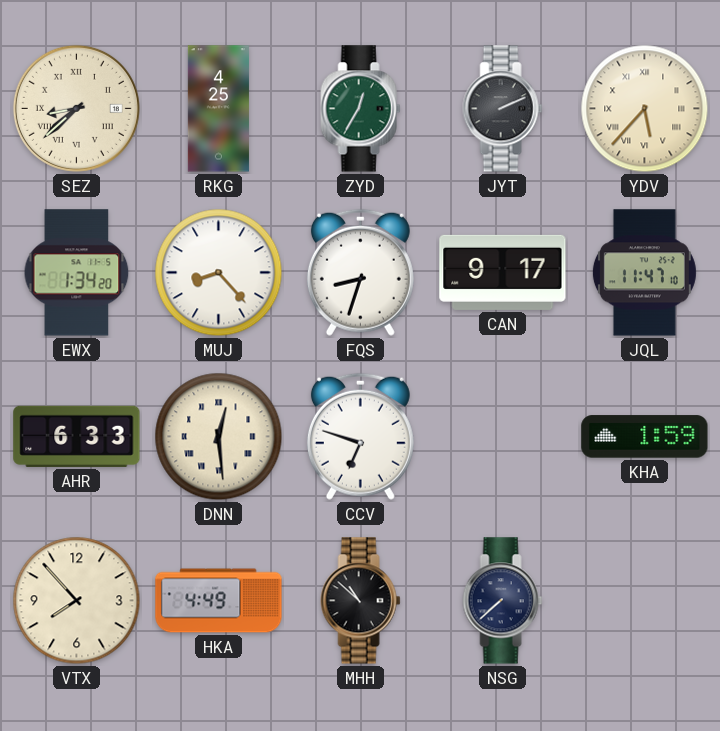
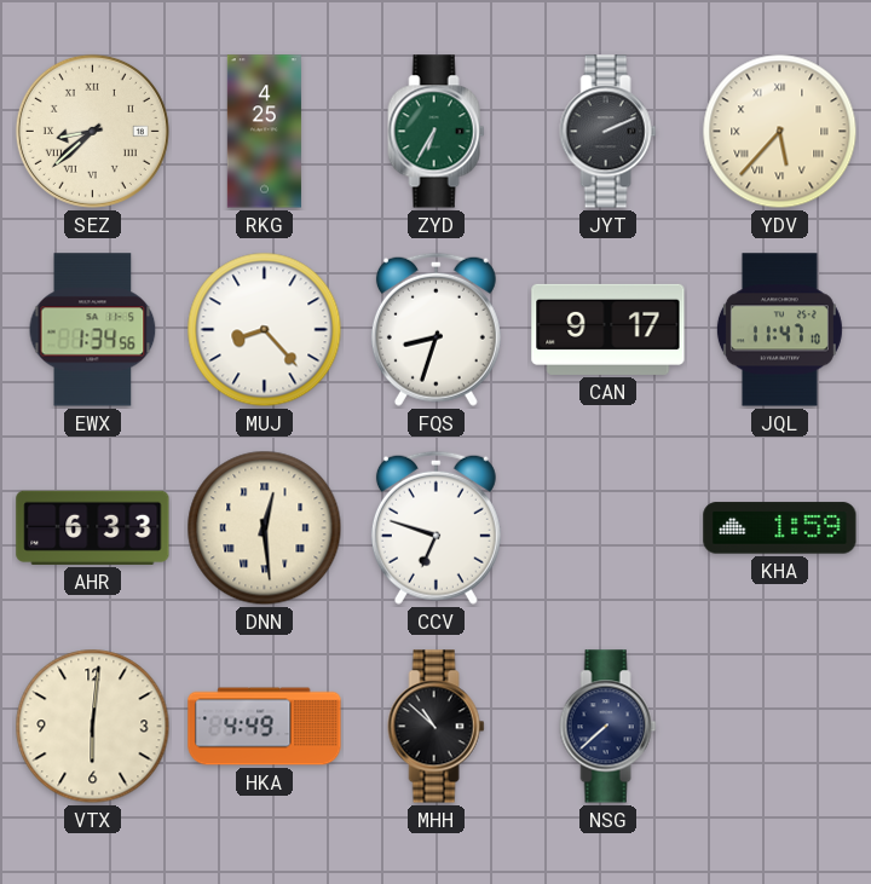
ZYD: 12:35 -> 6:35
EWX: 1:34:20 -> 1:34:56
VTX: 7:53 -> 6:01
